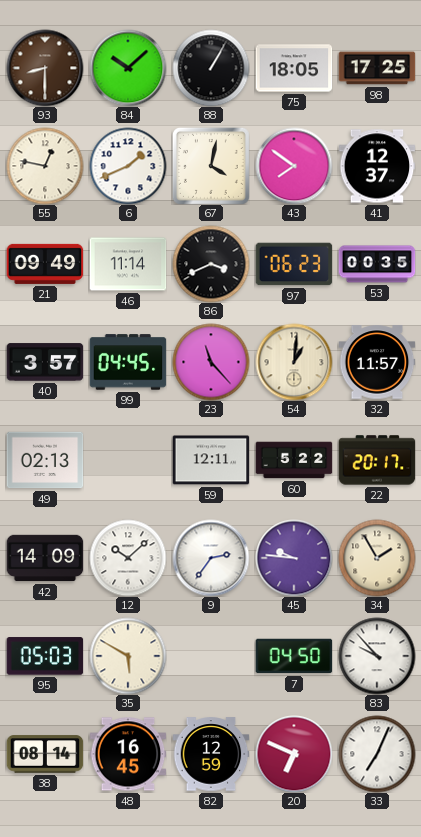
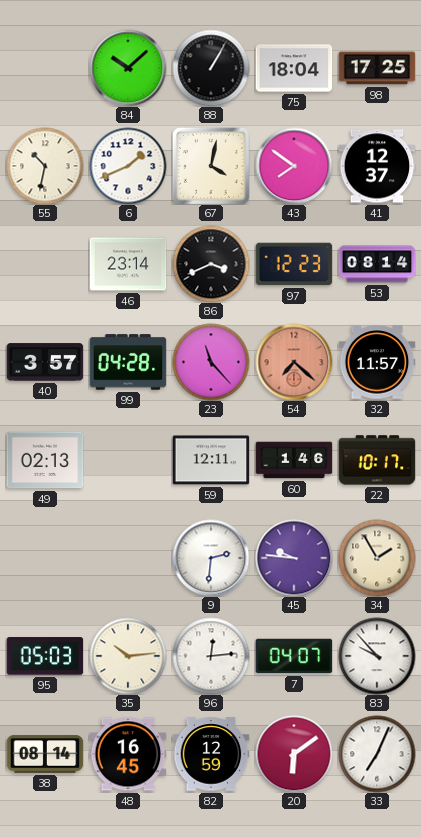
93: 8:30 -> none
75: 18:05 -> 18:04
55: 12:47 -> 10:32
21: 09:49 -> none
46: 11:14 -> 23:14
97: 06:23 -> 12:23
53: 00:35 -> 08:14
99: 04:45 -> 04:28
54: 1:01 -> 7:22
54 dial: cream -> salmon
60: 5:22 -> 1:46
22: 20:17 -> 10:17
42: 14:09 -> none
12: 10:08 -> none
9: 2:36 -> 2:31
35: 5:50 -> 10:14
96: none -> 12:14
7: 04:50 -> 04:07
20: 6:49 -> 6:09
